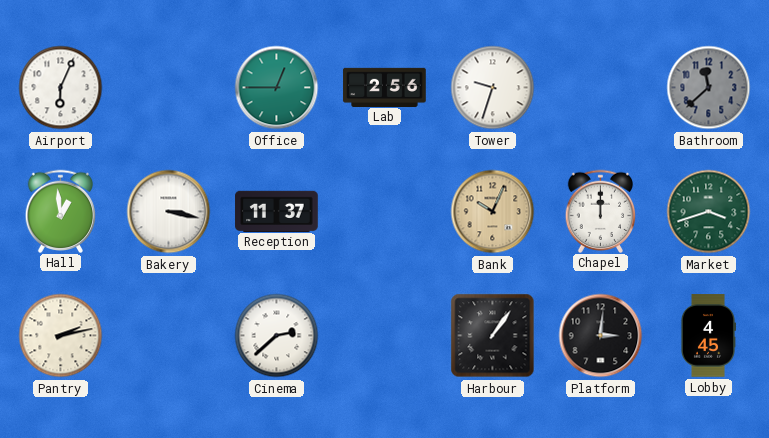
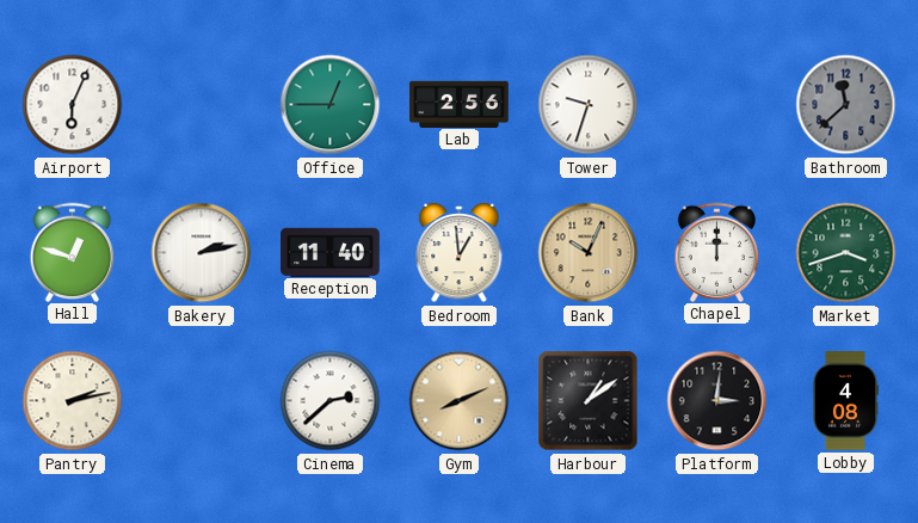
Hall: 12:59 -> 12:48
Bakery: 3:17 -> 2:13
Reception: 11:37 -> 11:40
Bedroom: none -> 12:59
Gym: none -> 8:11
Harbour: 1:06 -> 1:09
Lobby: 4:45 -> 4:08
